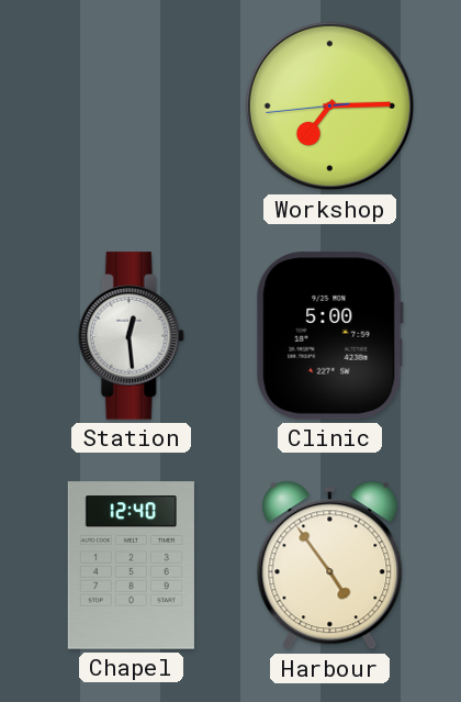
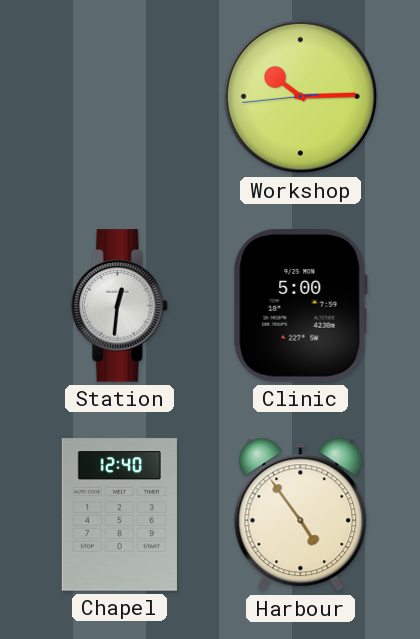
Workshop: 7:14 -> 10:14
Station: 12:29 -> 12:31
